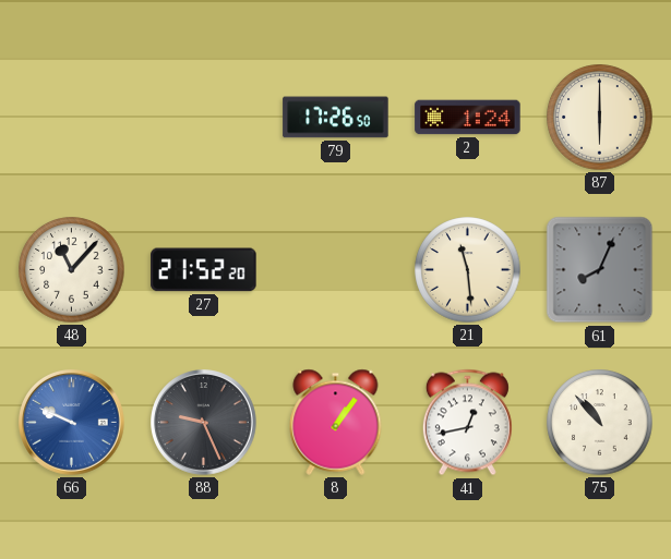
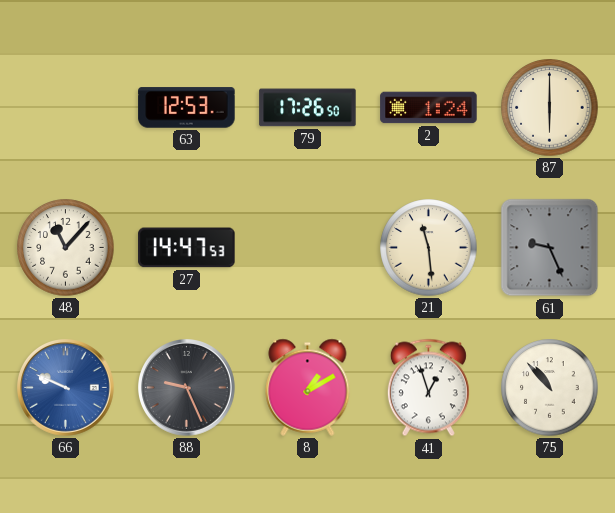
63: none -> 12:53
27: 21:52 -> 14:47
61: 8:04 -> 9:26
8: 1:06 -> 1:10
41: 12:43 -> 12:57
